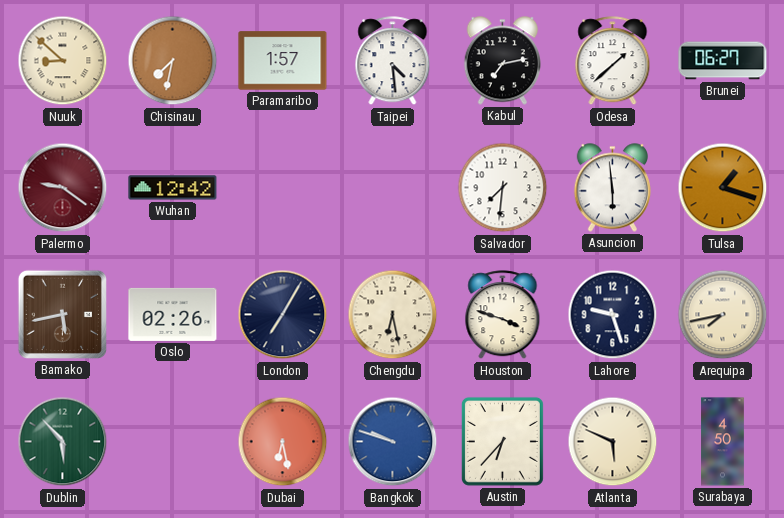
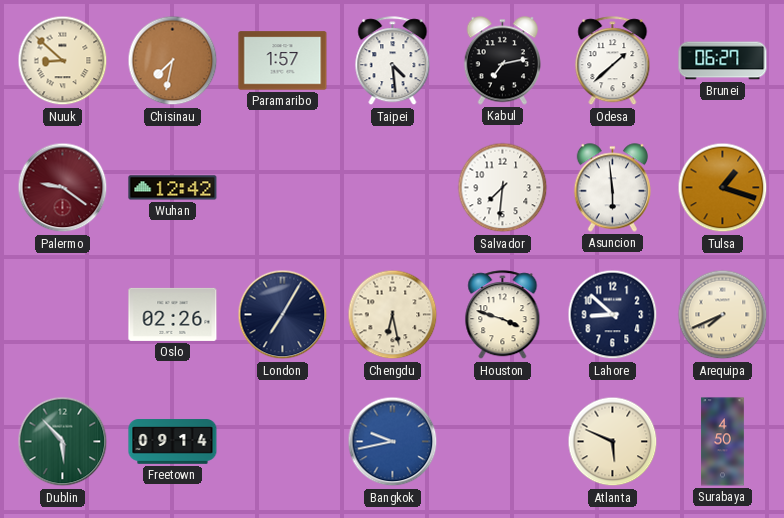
Bamako: 5:43 -> none
Lahore: 9:27 -> 8:52
Arequipa: 7:43 -> 7:41
Freetown: none -> 09:14
Dubai: 6:28 -> none
Bangkok: 9:48 -> 9:43
Austin: 6:37 -> none
